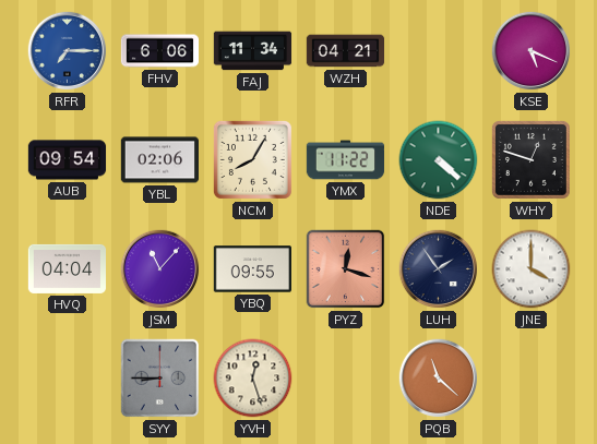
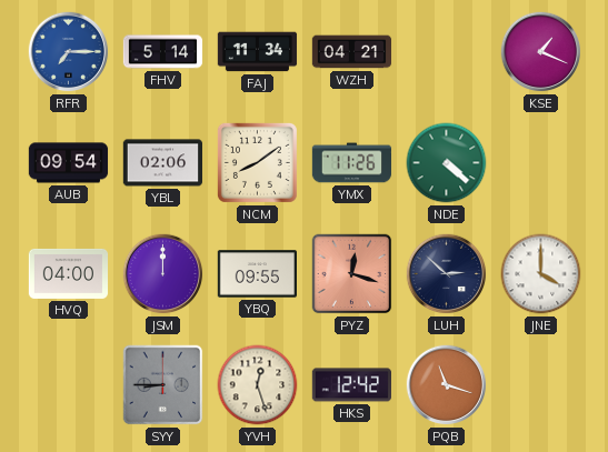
FHV: 6:06 -> 5:14
KSE: 5:19 -> 1:19
NCM: 8:05 -> 8:09
YMX: 11:22 -> 11:26
WHY: 12:48 -> none
HVQ: 04:04 -> 04:00
JSM: 11:07 -> 12:00
LUH: 1:54 -> 2:52
HKS: none -> 12:42
PQB: 11:22 -> 11:18
